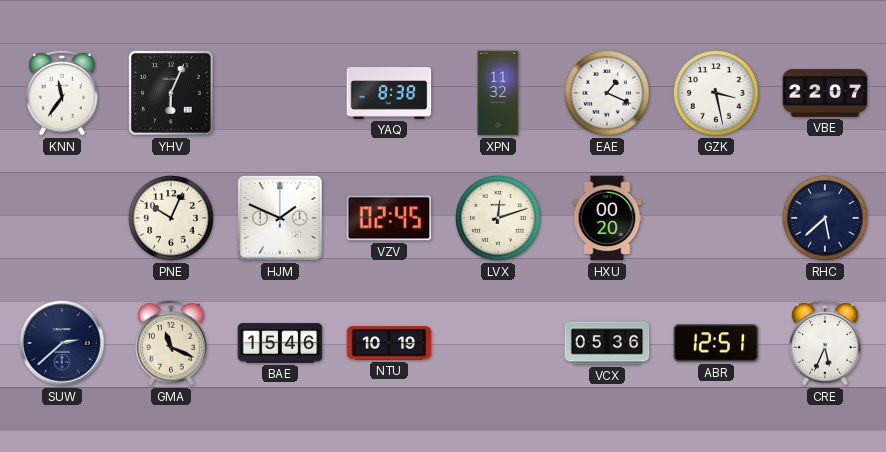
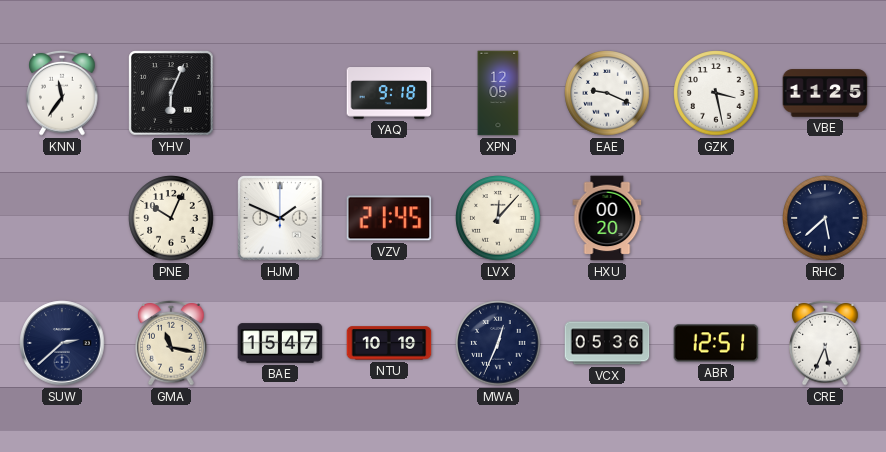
YAQ: 8:38 -> 9:18
XPN: 11:32 -> 12:05
EAE: 1:19 -> 9:19
VBE: 22:07 -> 11:25
VZV: 02:45 -> 21:45
LVX: 12:12 -> 12:07
GMA: 11:19 -> 11:17
BAE: 15:46 -> 15:47
MWA: none -> 12:34
